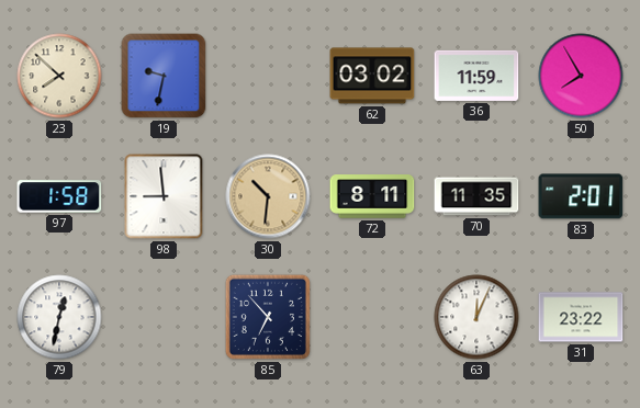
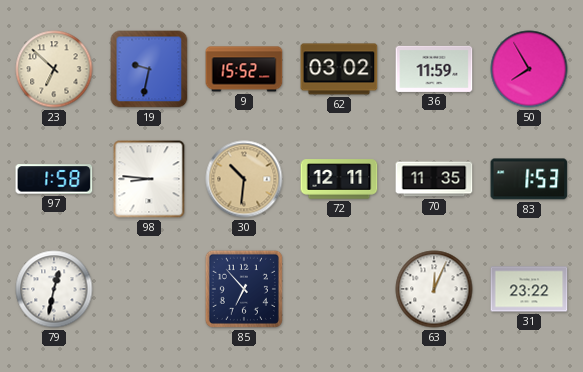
23: 7:52 -> 6:52
9: none -> 15:52
98: 8:59 -> 8:46
72: 8:11 -> 12:11
83: 2:01 -> 1:53
